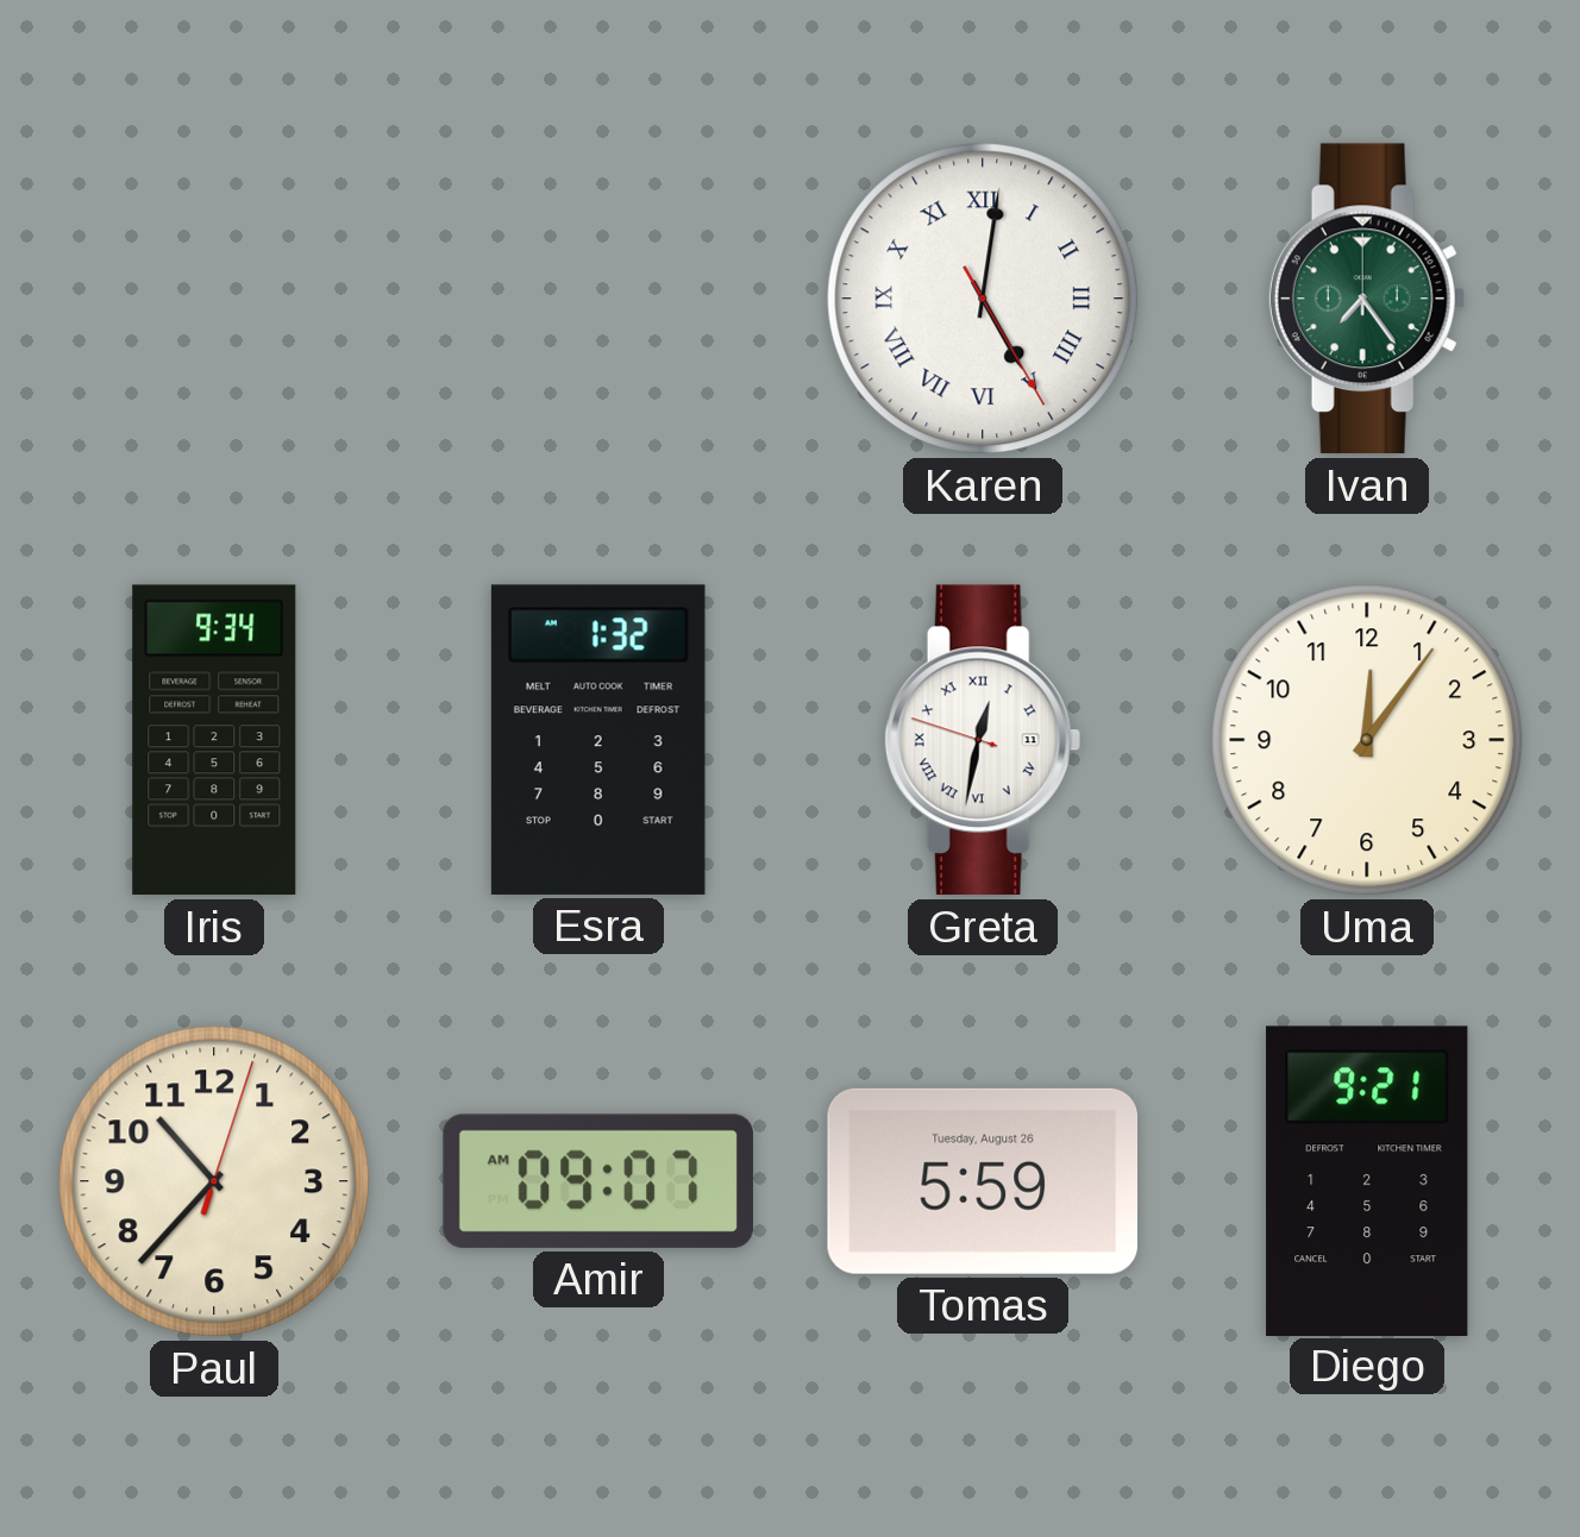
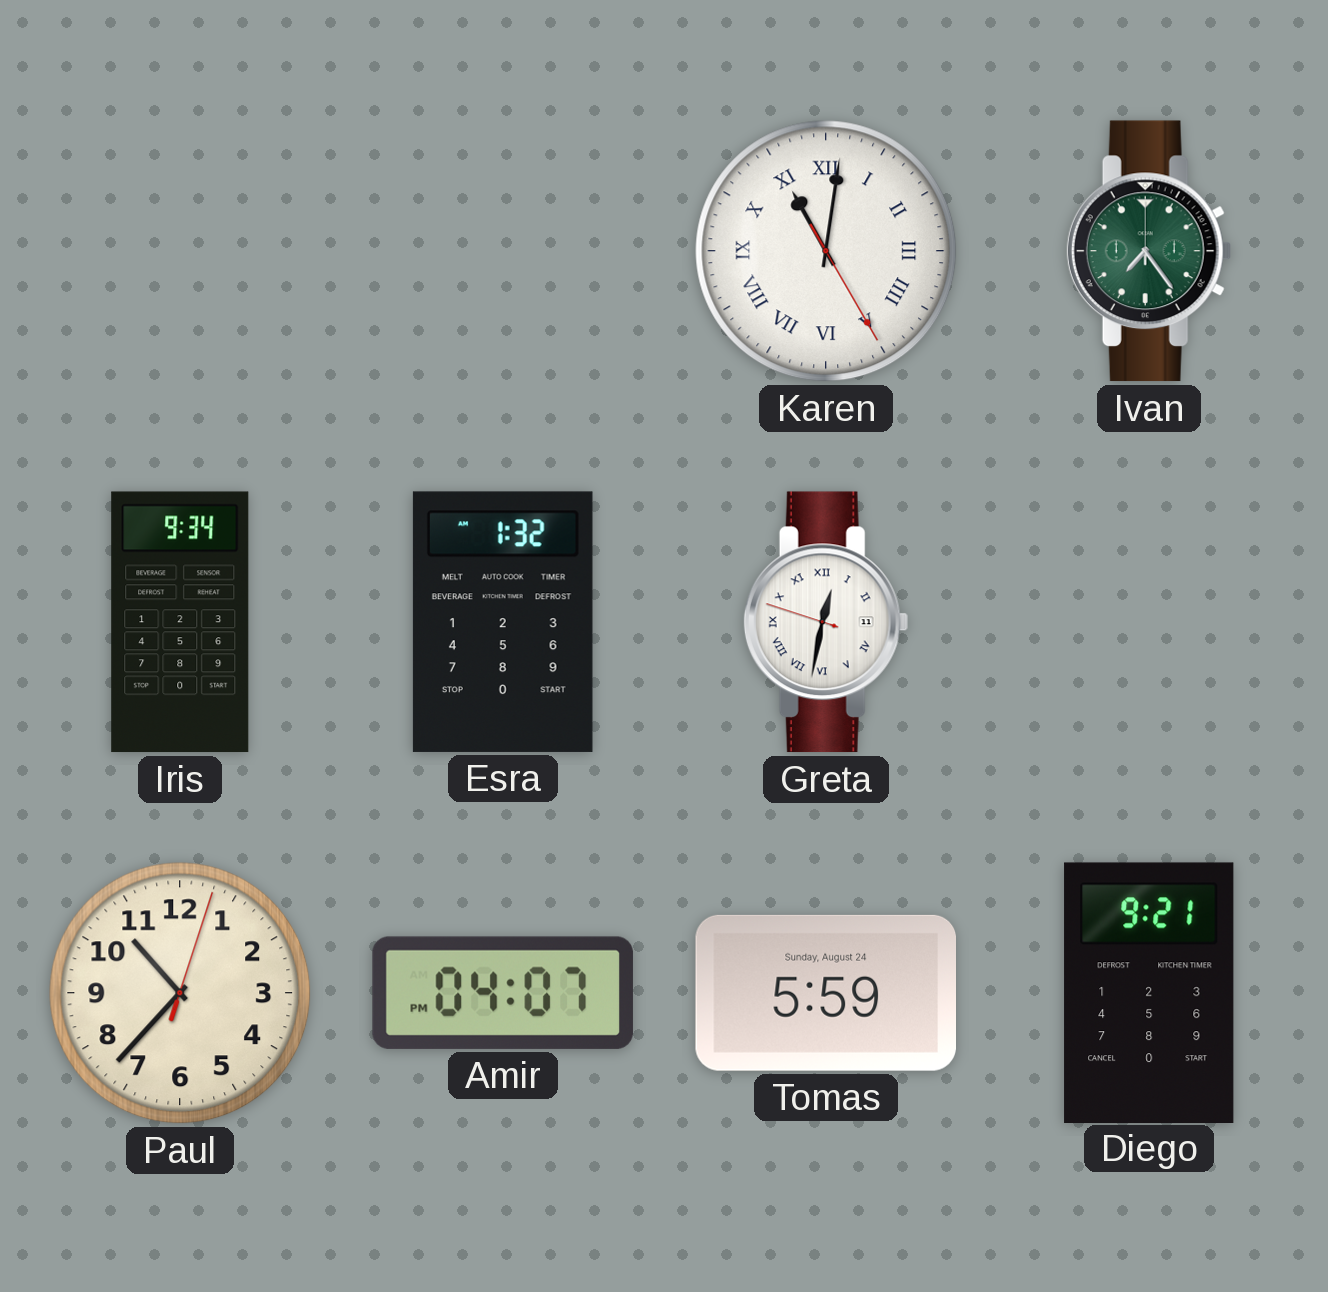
Karen: 5:01 -> 11:01
Uma: 12:06 -> none
Amir: 09:07 -> 04:07
Tomas date: Tuesday, August 26 -> Sunday, August 24
